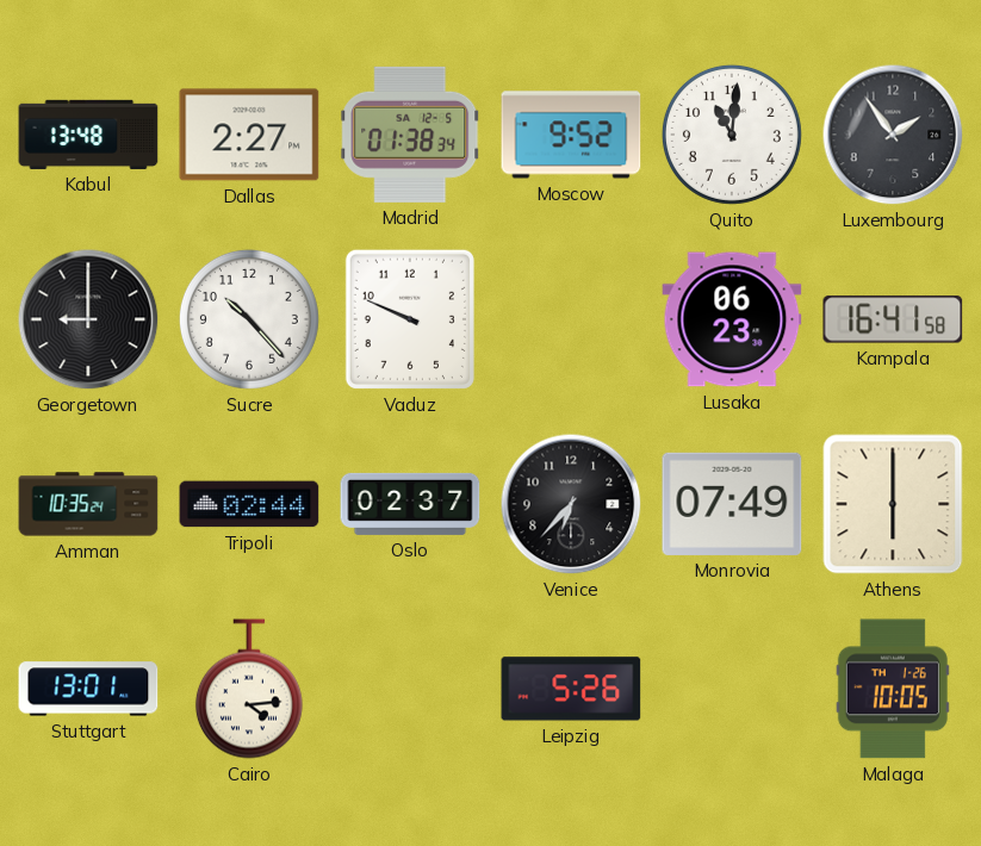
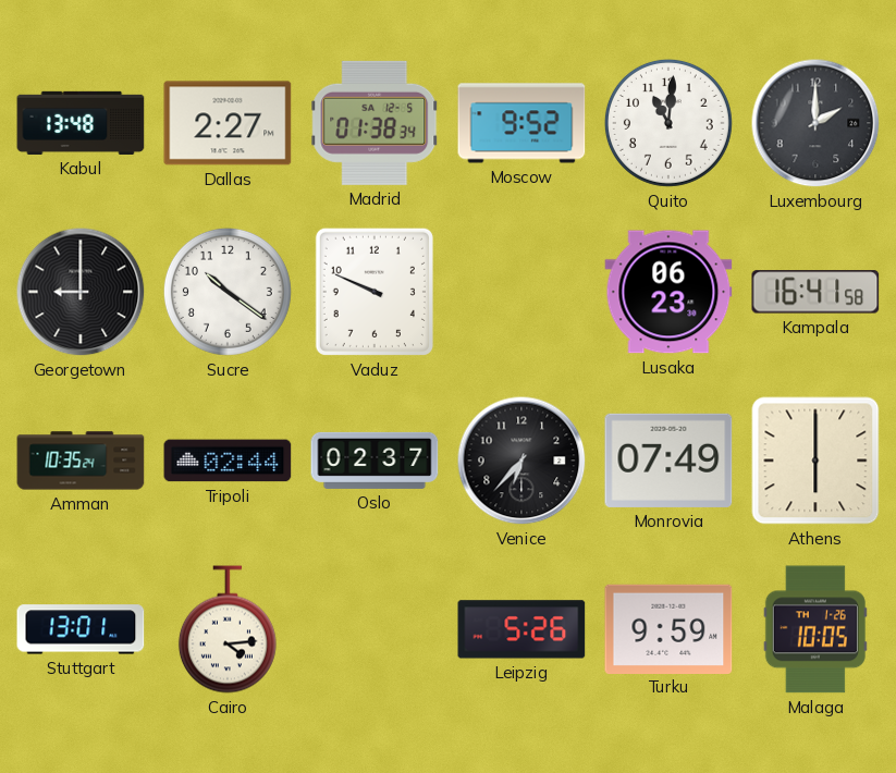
Luxembourg: 1:54 -> 2:00
Sucre: 10:23 -> 10:21
Turku: none -> 9:59
